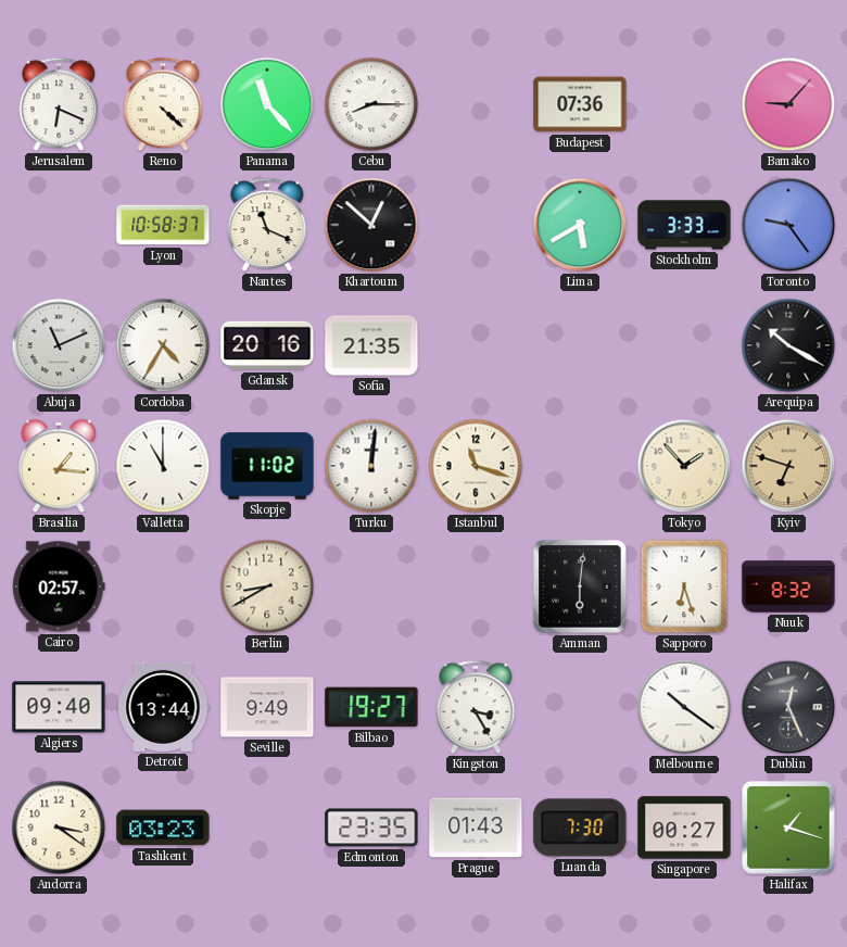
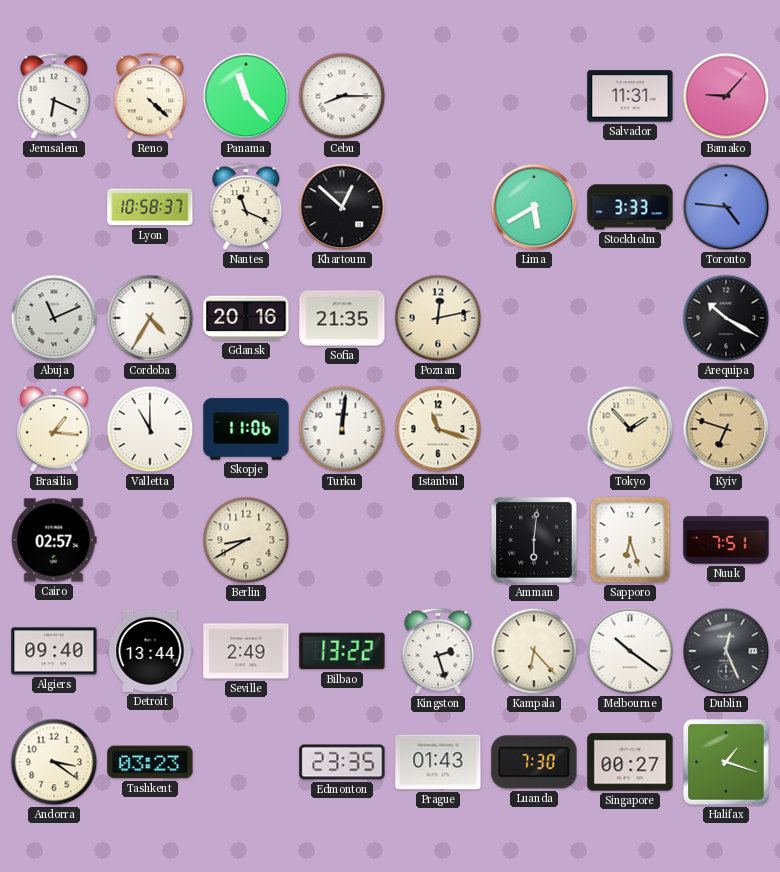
Budapest: 07:36 -> none
Salvador: none -> 11:31
Toronto: 9:24 -> 4:46
Poznan: none -> 12:13
Skopje: 11:02 -> 11:06
Nuuk: 8:32 -> 7:51
Seville: 9:49 -> 2:49
Bilbao: 19:27 -> 13:22
Kingston: 3:25 -> 2:27
Kampala: none -> 6:23
